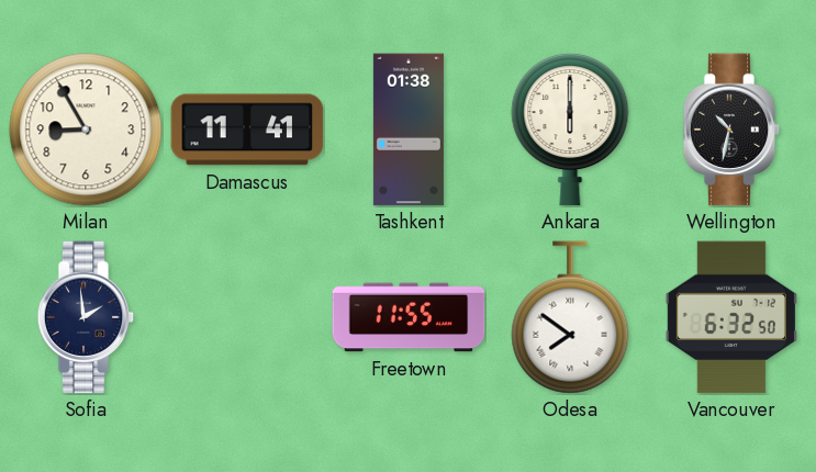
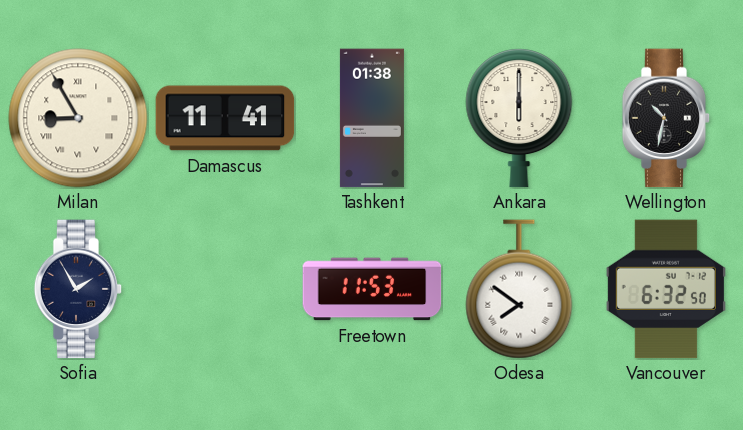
Milan numerals: Arabic -> Roman
Sofia: 1:59 -> 1:55
Freetown: 11:55 -> 11:53
